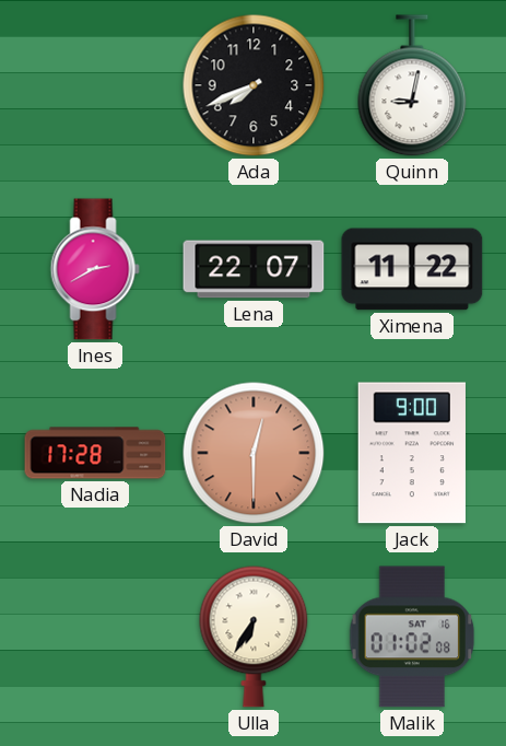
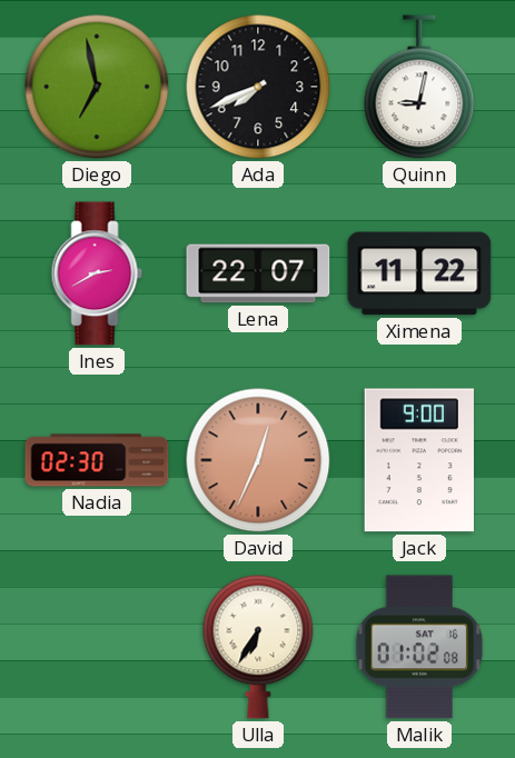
Diego: none -> 6:58
Nadia: 17:28 -> 02:30
David: 12:30 -> 12:34
